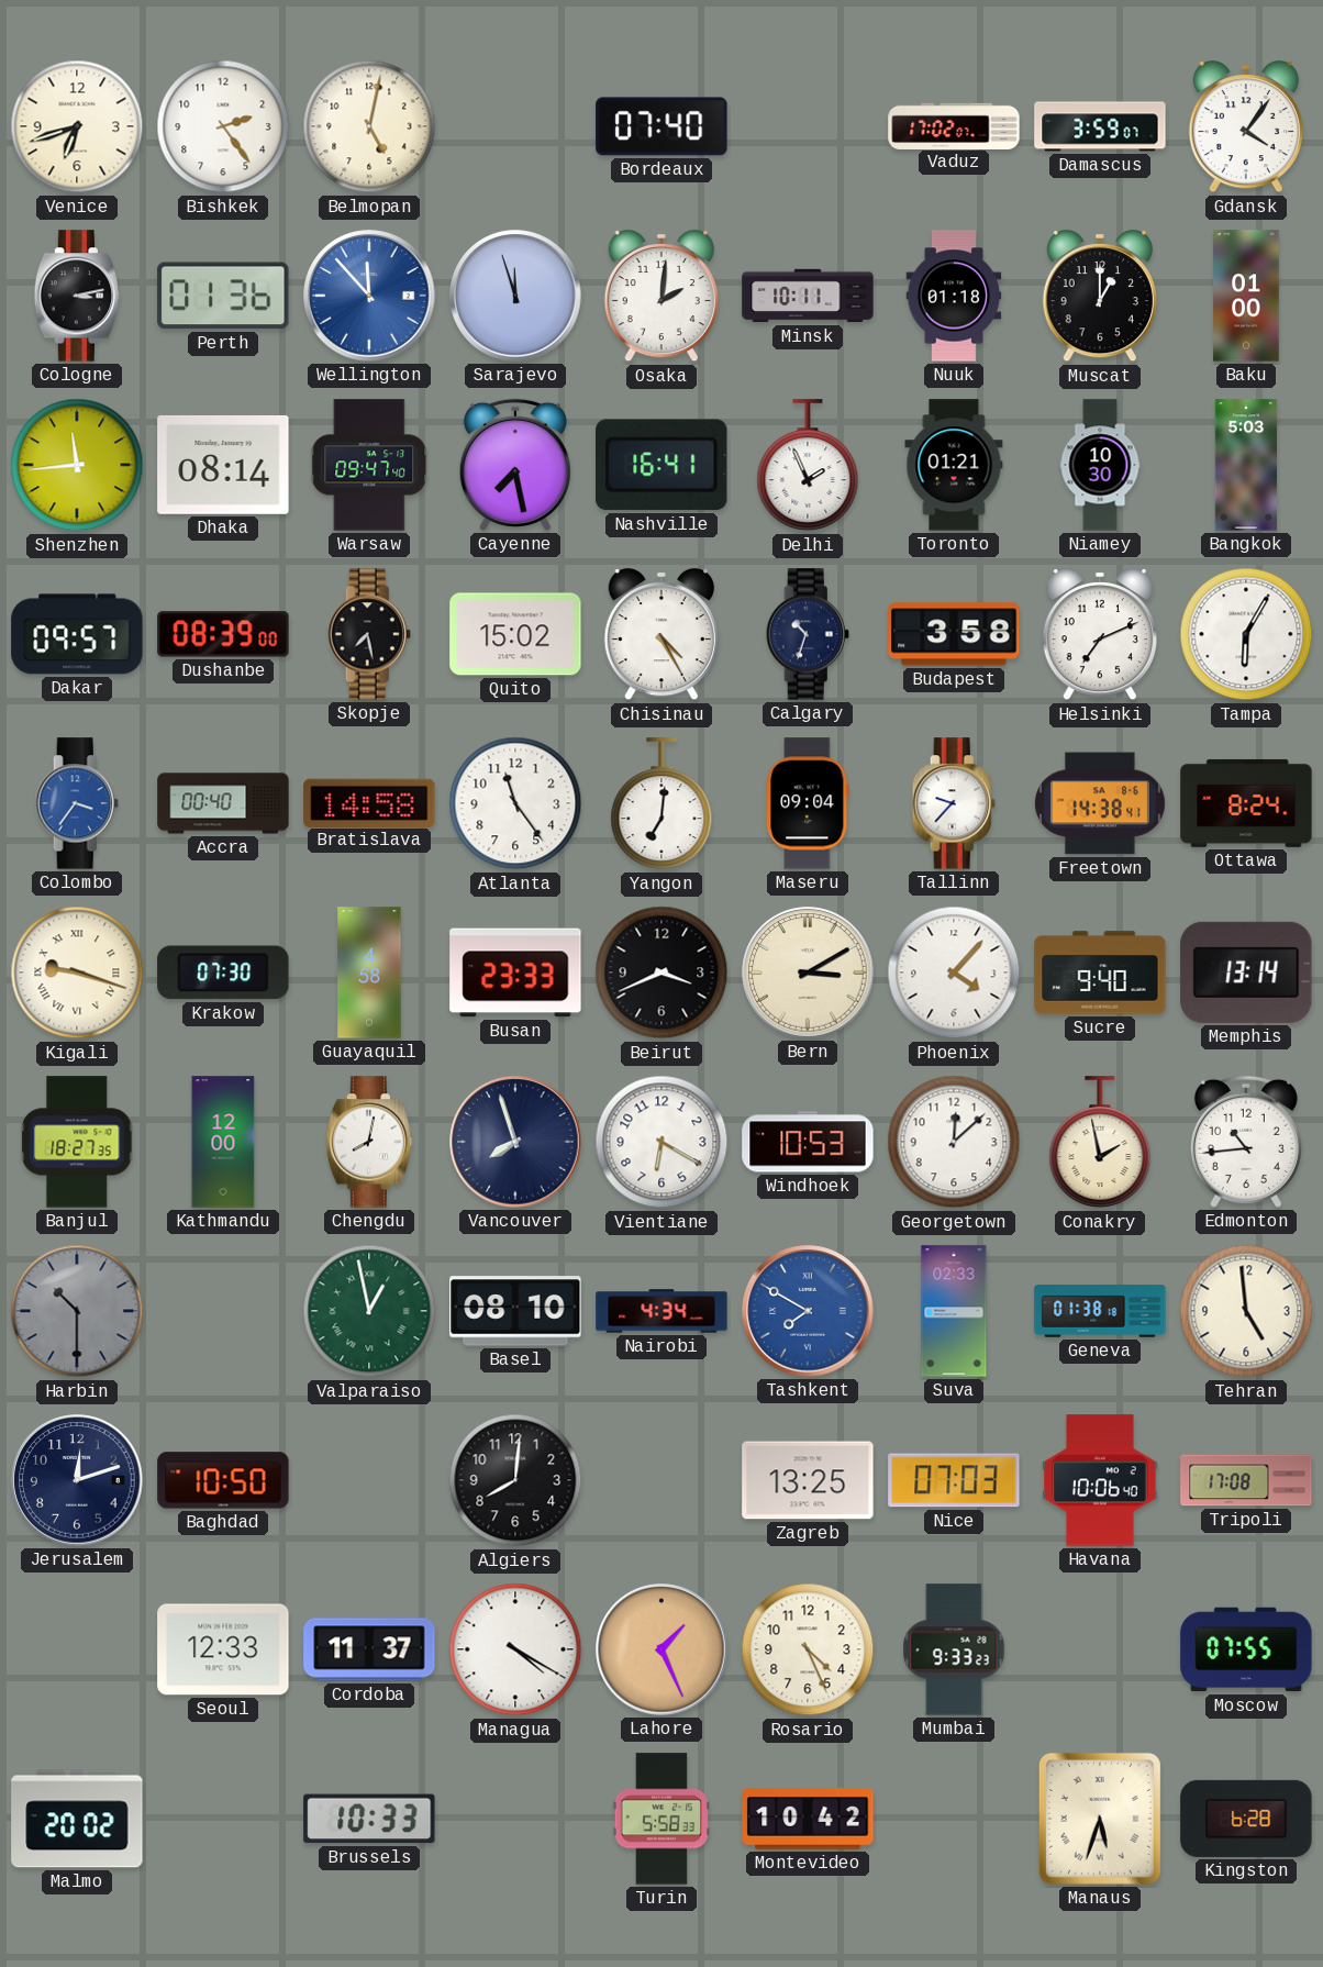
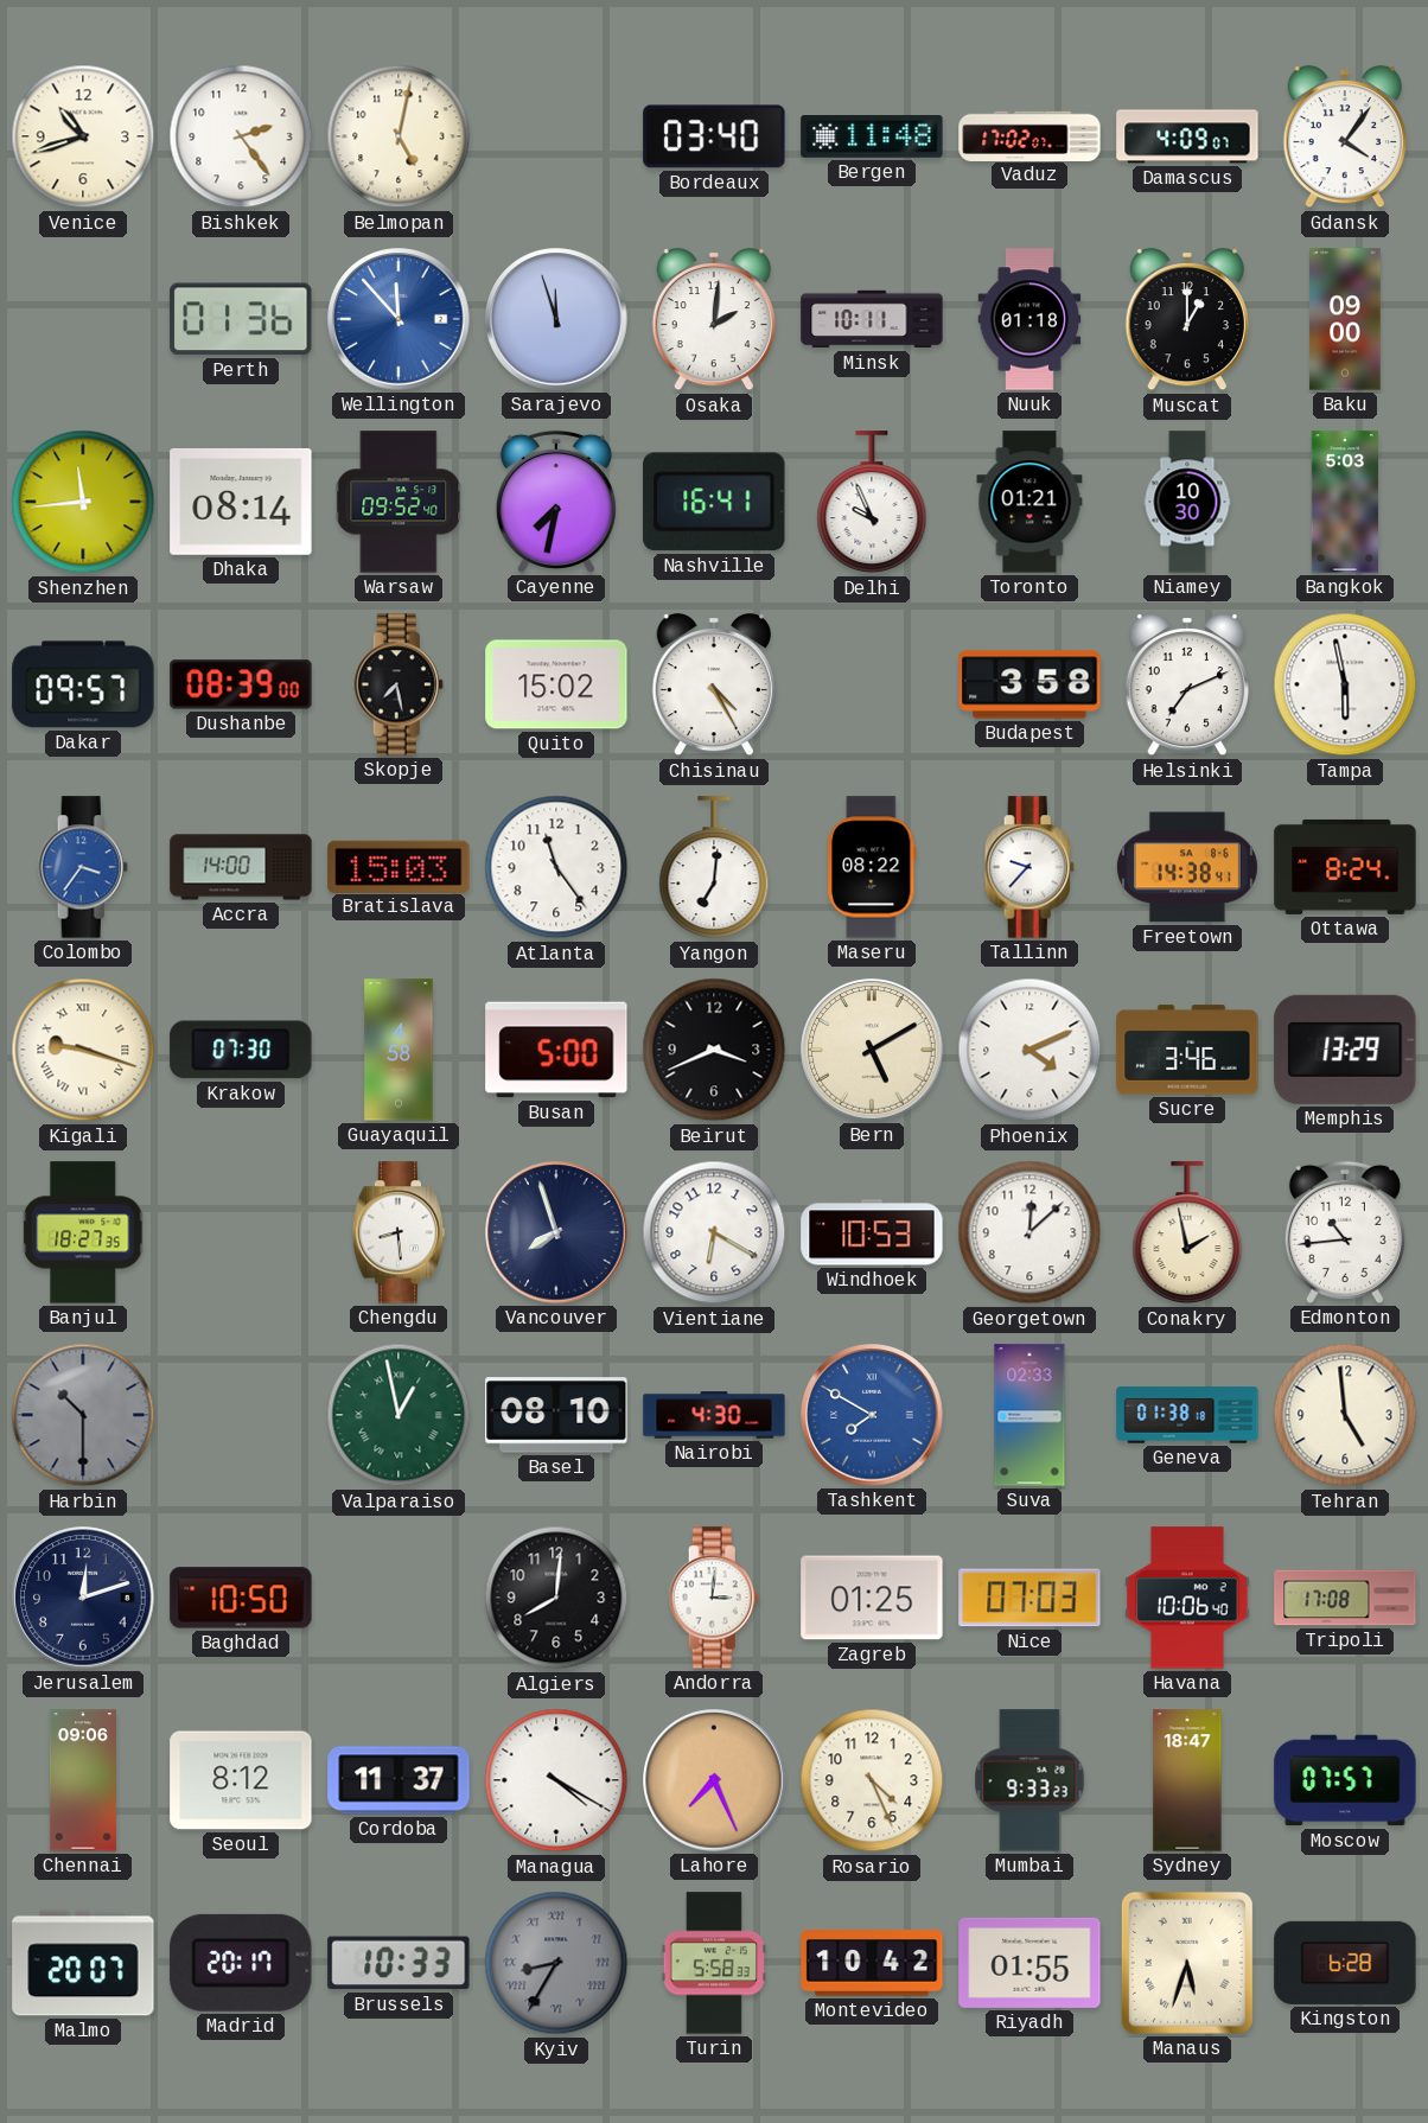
Venice: 6:42 -> 10:42
Bordeaux: 07:40 -> 03:40
Bergen: none -> 11:48
Damascus: 3:59 -> 4:09
Cologne: 3:13 -> none
Baku: 01:00 -> 09:00
Warsaw: 09:47 -> 09:52
Cayenne: 7:28 -> 7:32
Delhi: 1:56 -> 9:56
Calgary: 10:33 -> none
Tampa: 6:05 -> 5:58
Accra: 00:40 -> 14:00
Bratislava: 14:58 -> 15:03
Maseru: 09:04 -> 08:22
Busan: 23:33 -> 5:00
Bern: 3:10 -> 5:10
Phoenix: 4:07 -> 4:11
Sucre: 9:40 -> 3:46
Memphis: 13:14 -> 13:29
Kathmandu: 12:00 -> none
Chengdu: 8:02 -> 8:29
Nairobi: 4:34 -> 4:30
Andorra: none -> 3:01
Zagreb: 13:25 -> 01:25
Chennai: none -> 09:06
Seoul: 12:33 -> 8:12
Lahore: 1:26 -> 7:26
Sydney: none -> 18:47
Moscow: 07:55 -> 07:57
Malmo: 20:02 -> 20:07
Madrid: none -> 20:17
Kyiv: none -> 8:35
Riyadh: none -> 01:55
